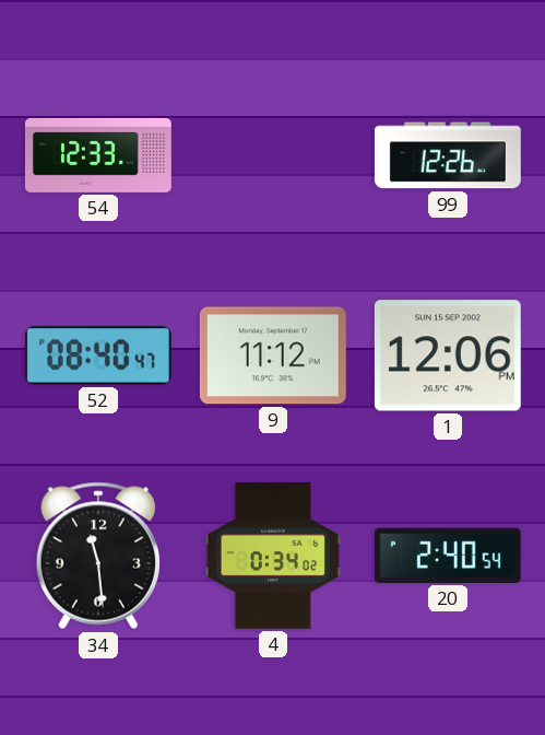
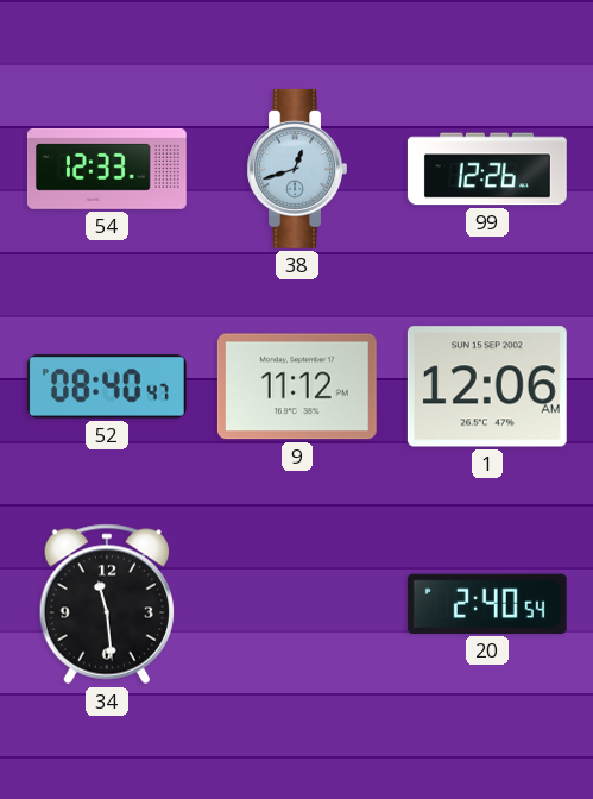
38: none -> 12:42
1: 12:06 PM -> 12:06 AM
4: 0:34 -> none
